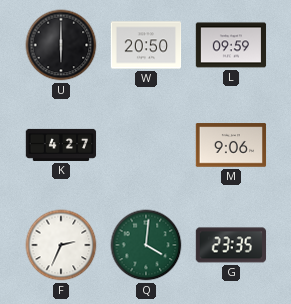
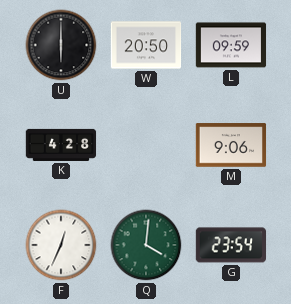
K: 4:27 -> 4:28
F: 2:34 -> 12:34
G: 23:35 -> 23:54
